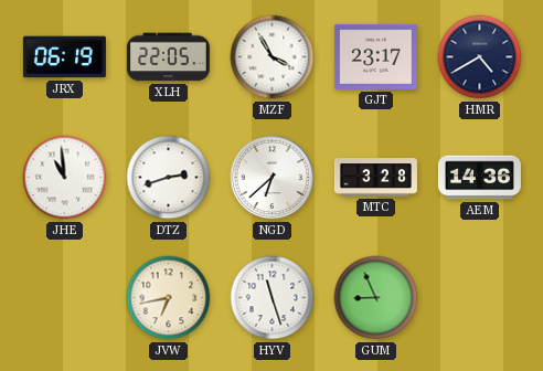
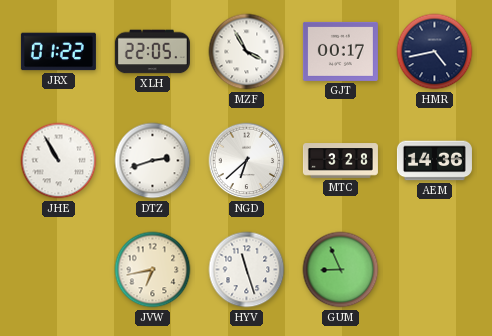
JRX: 06:19 -> 01:22
GJT: 23:17 -> 00:17
HMR: 4:40 -> 4:43
JHE: 10:59 -> 10:55
